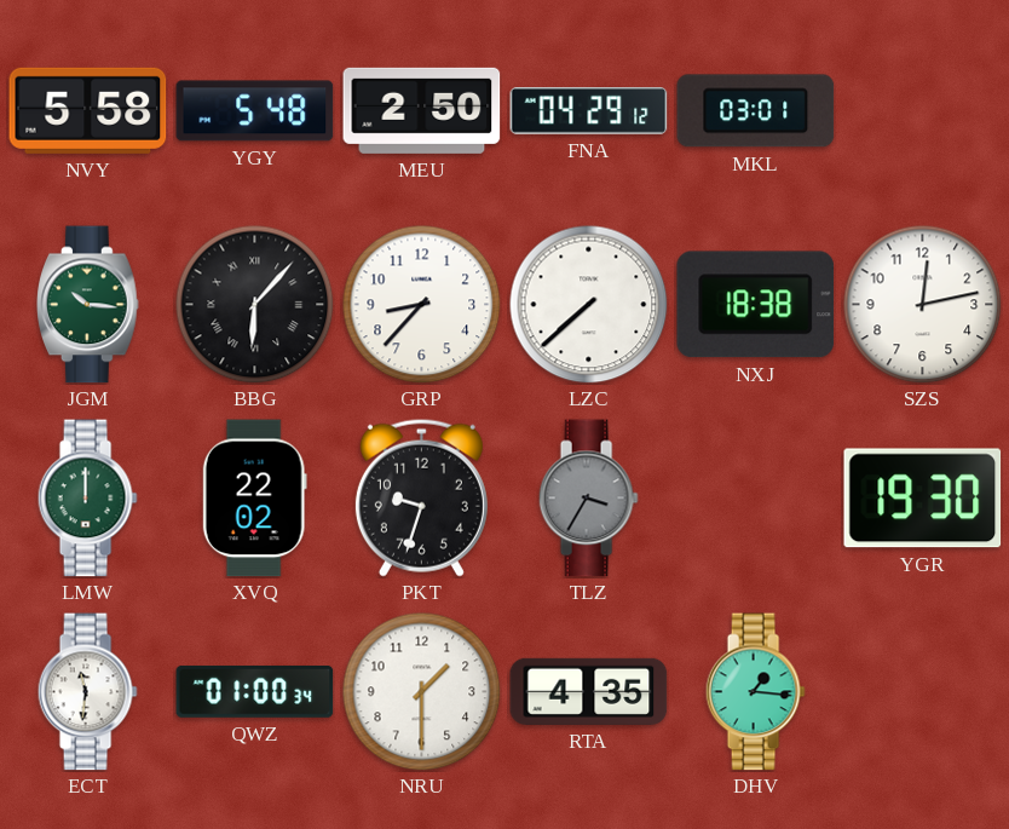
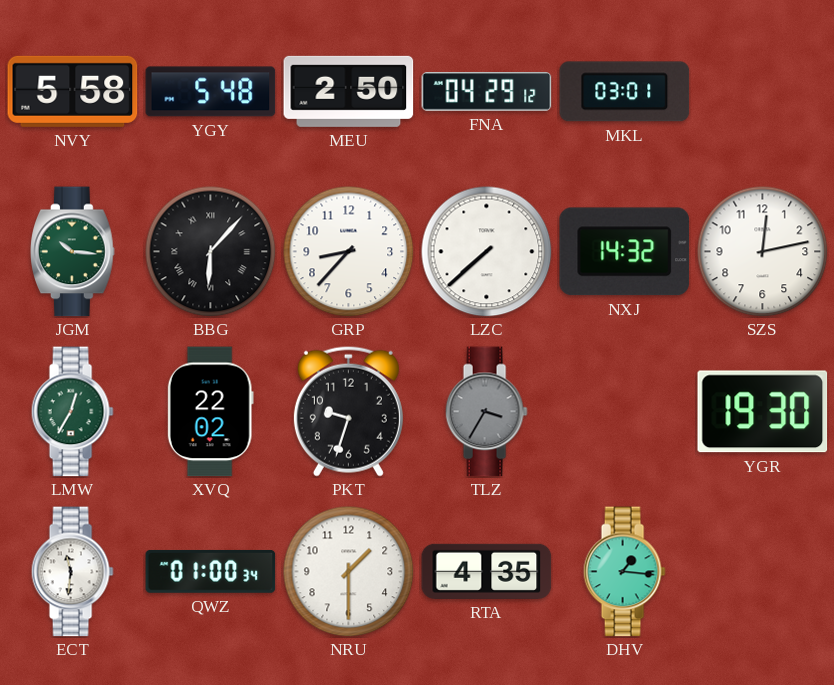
NXJ: 18:38 -> 14:32
LMW: 12:00 -> 12:35
